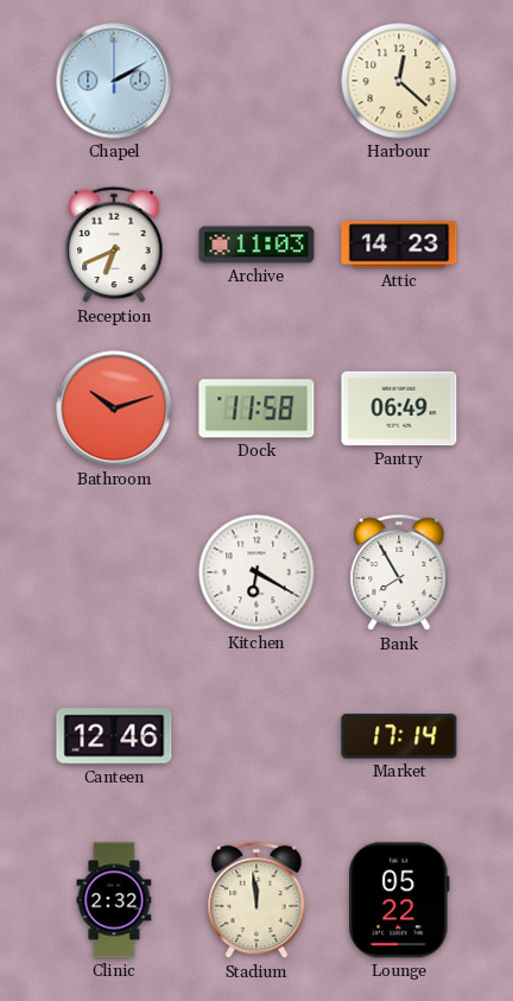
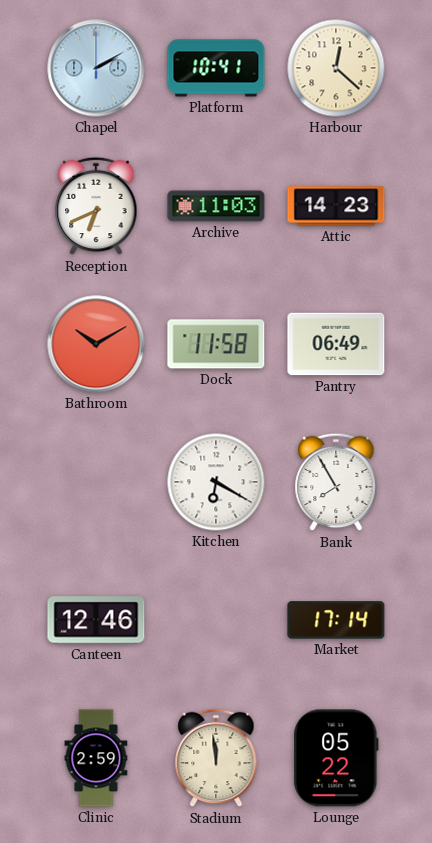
Platform: none -> 10:41
Bathroom: 10:12 -> 10:10
Clinic: 2:32 -> 2:59
